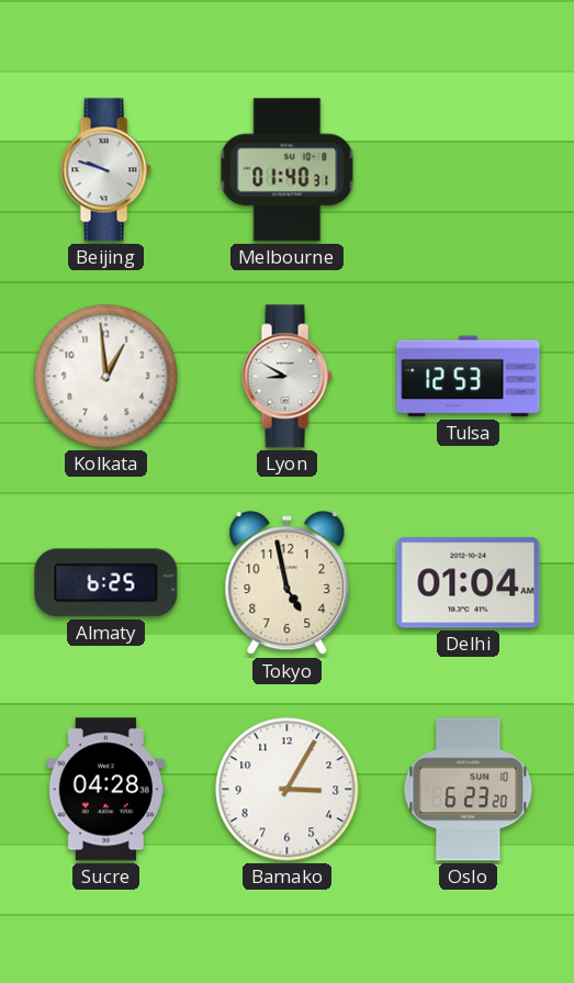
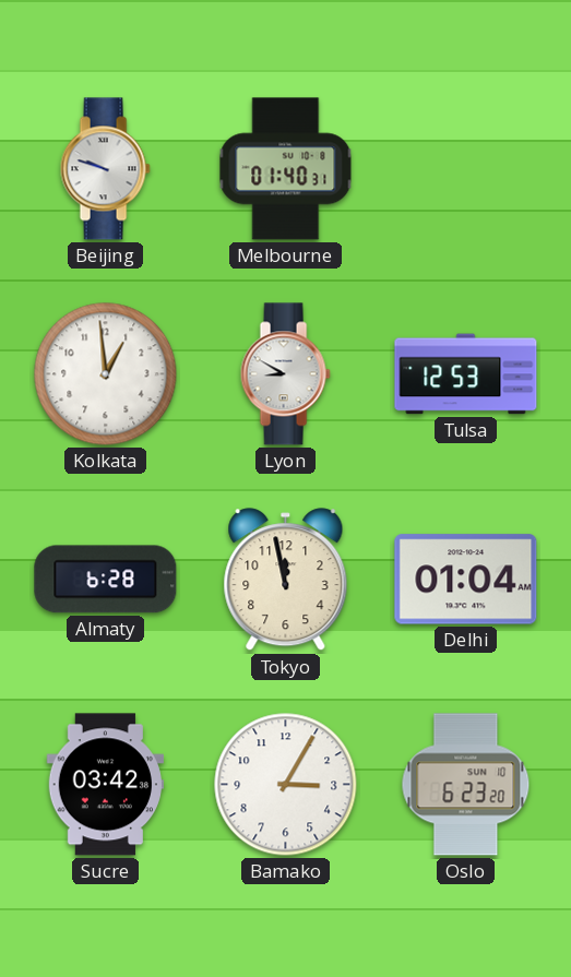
Almaty: 6:25 -> 6:28
Tokyo: 4:58 -> 11:58
Sucre: 04:28 -> 03:42
